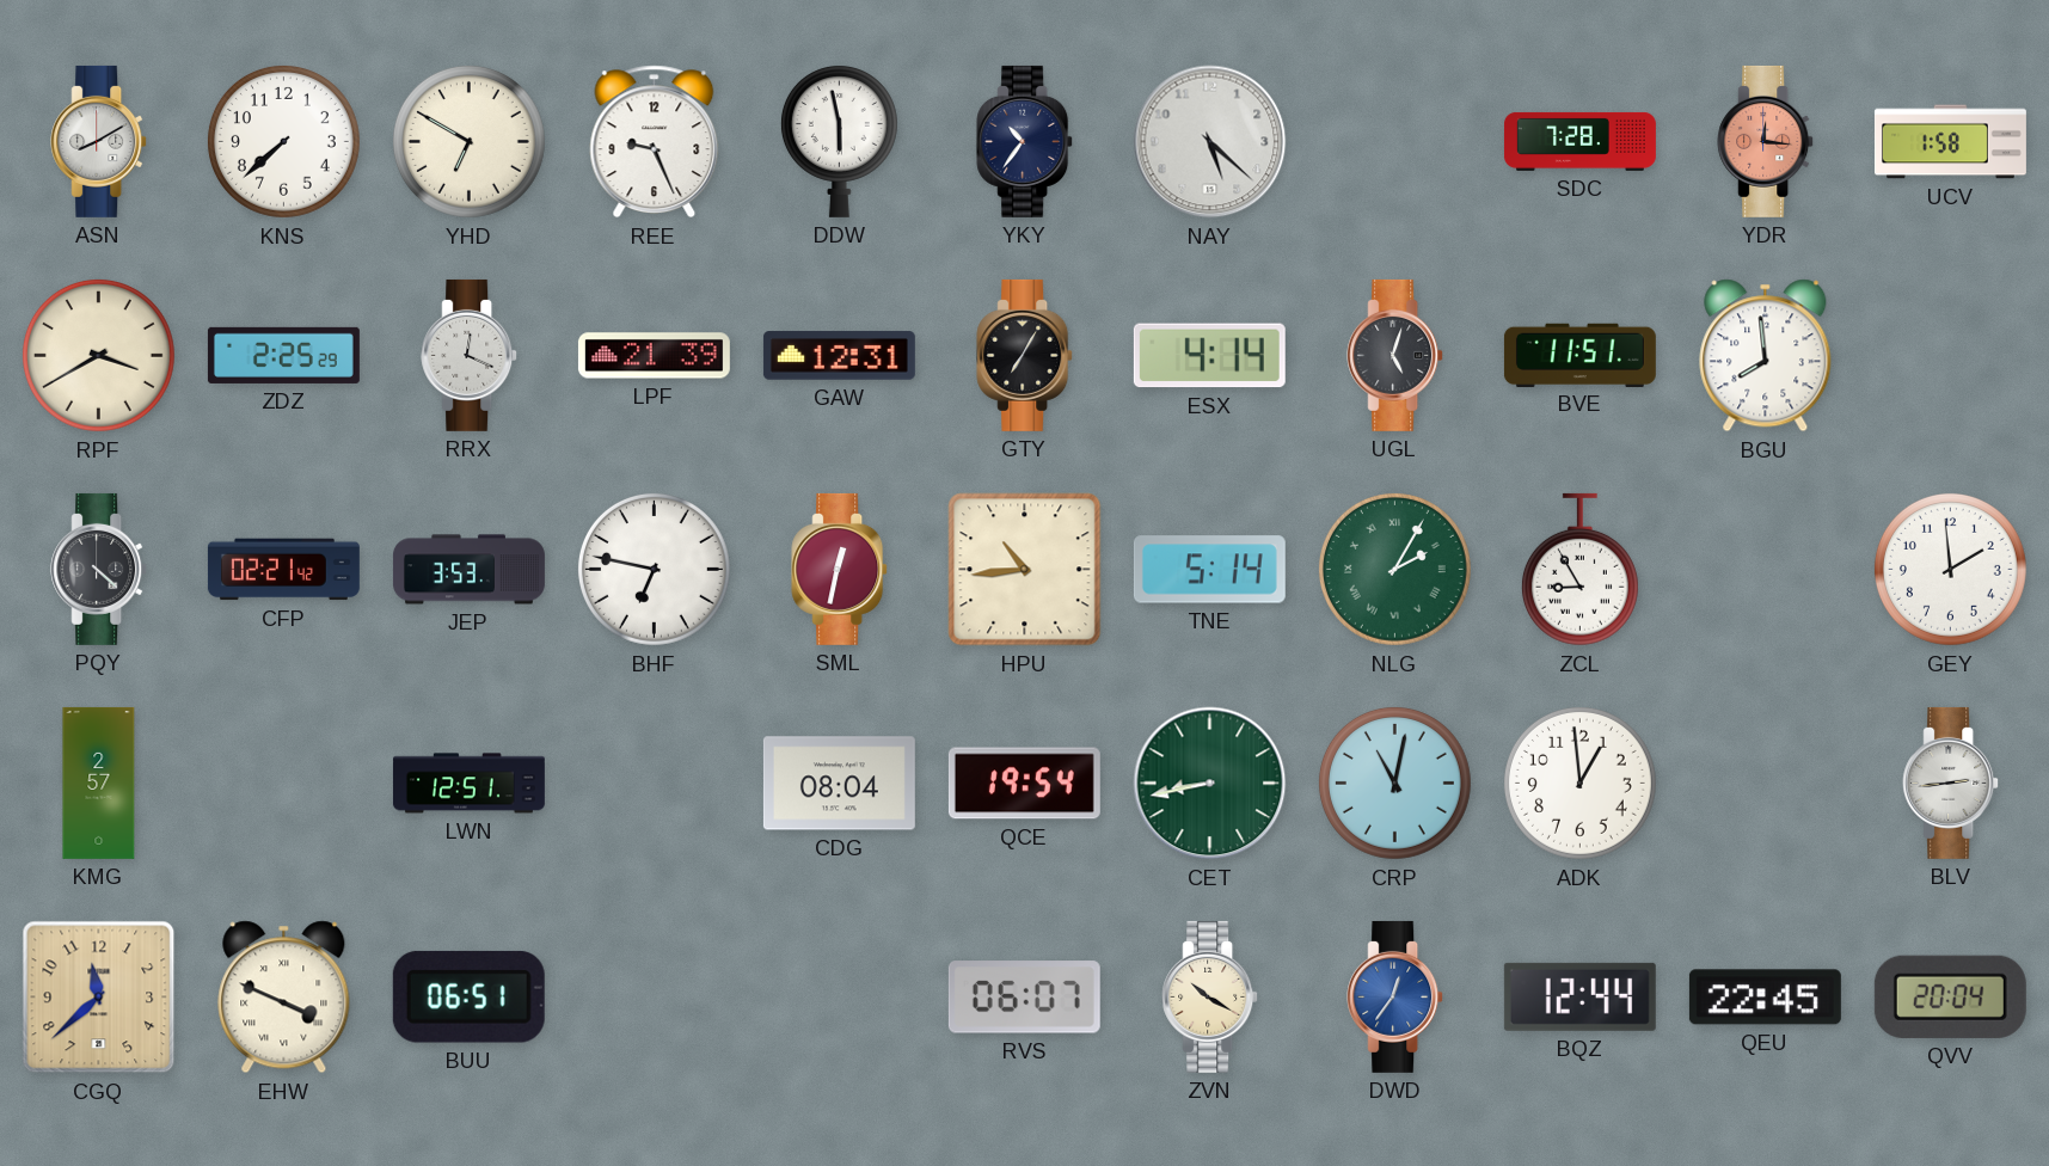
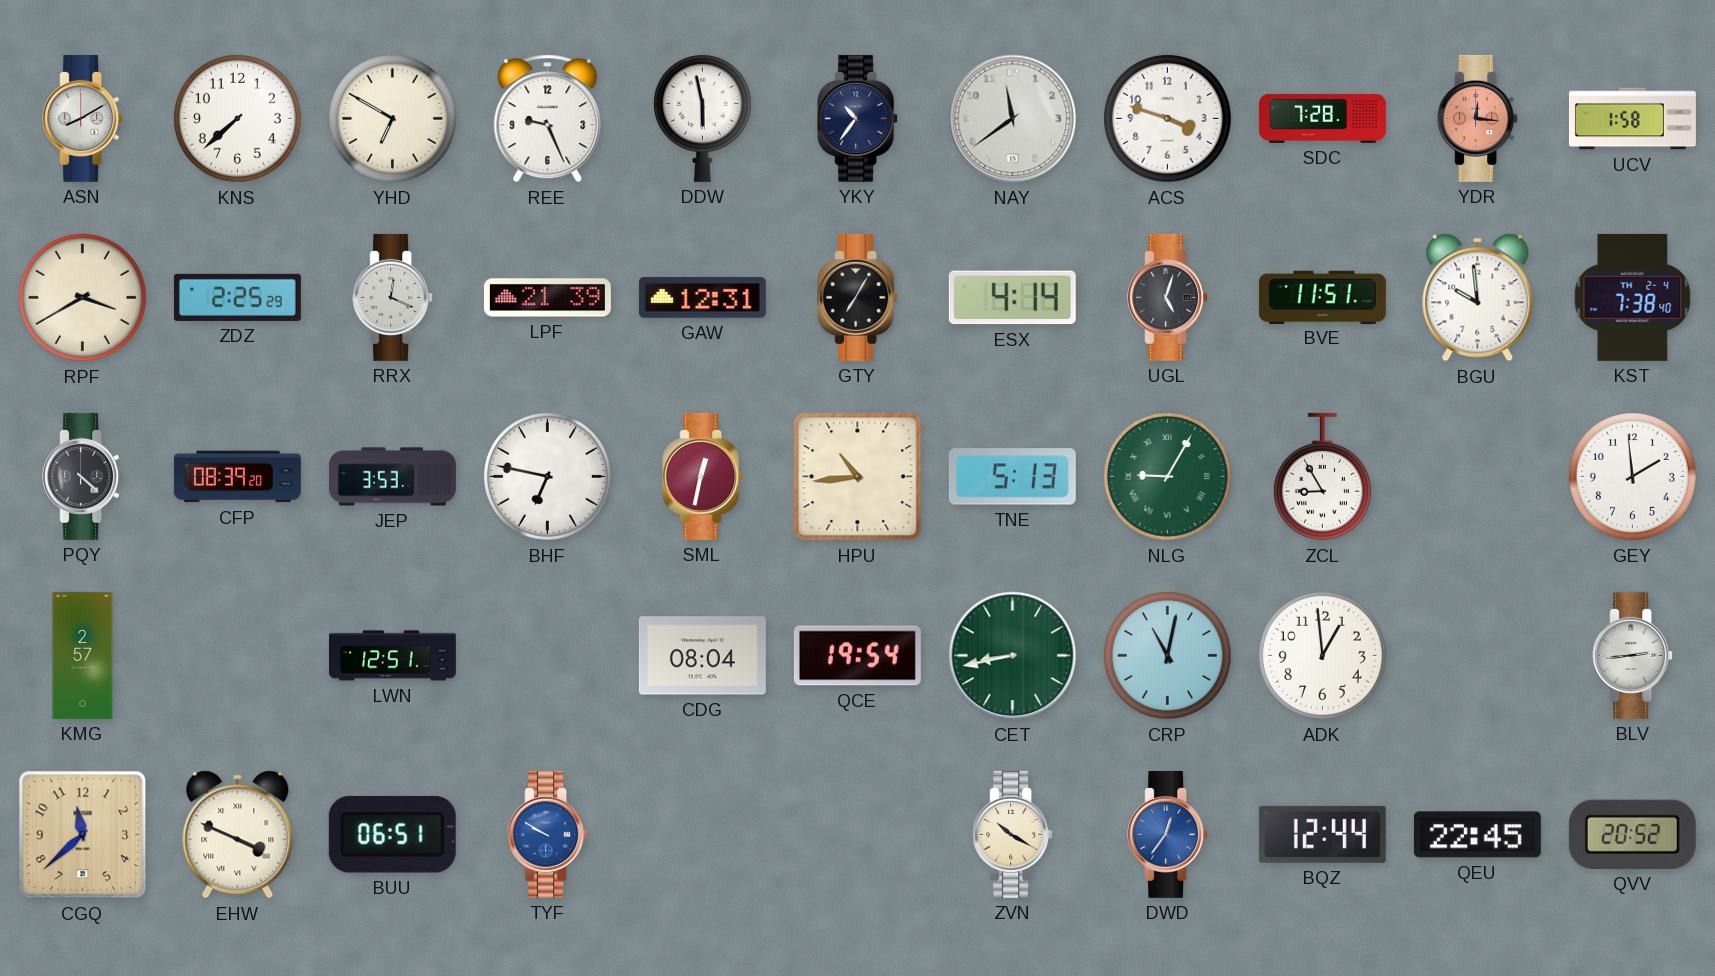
NAY: 5:22 -> 11:39
ACS: none -> 3:48
BGU: 7:59 -> 9:59
KST: none -> 7:38
CFP: 02:21 -> 08:39
TNE: 5:14 -> 5:13
NLG: 2:05 -> 9:05
TYF: none -> 9:50
RVS: 06:07 -> none
QVV: 20:04 -> 20:52
